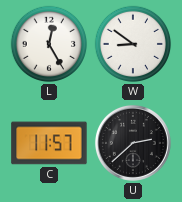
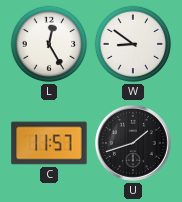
U: 2:38 -> 1:42
